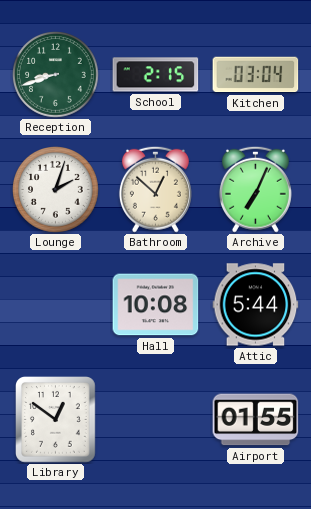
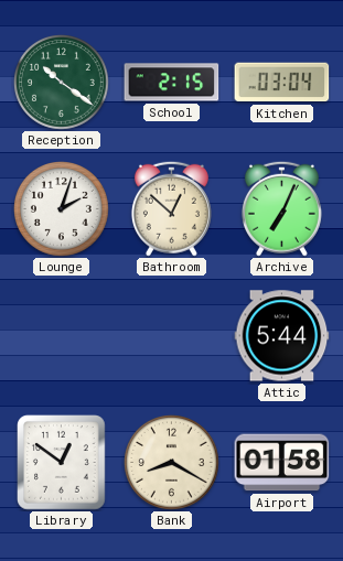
Reception: 8:42 -> 10:21
Hall: 10:08 -> none
Bank: none -> 8:20
Airport: 01:55 -> 01:58
